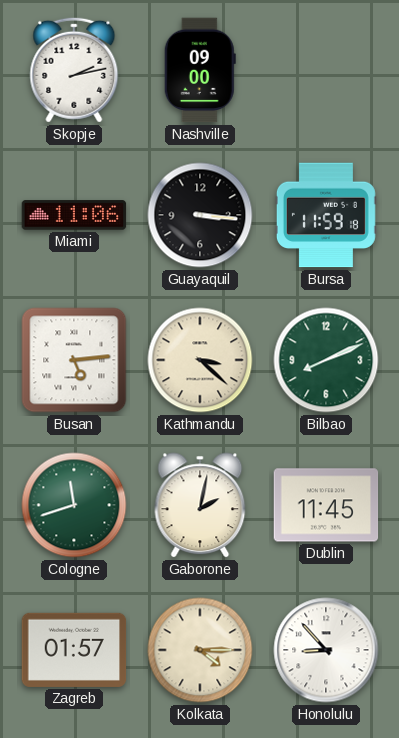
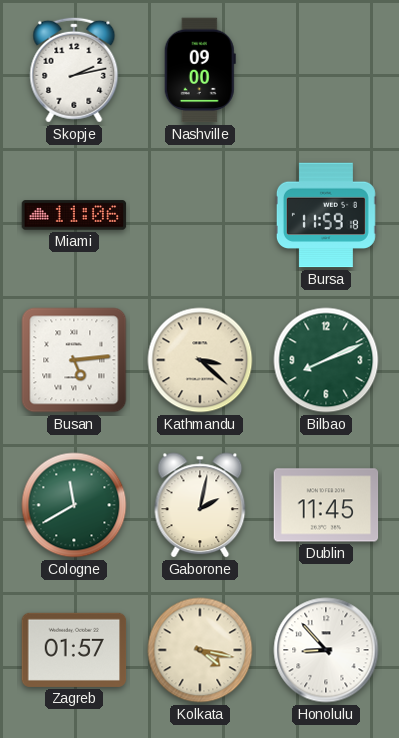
Guayaquil: 3:16 -> none
Cologne: 11:42 -> 11:40
Kolkata: 4:15 -> 4:17
